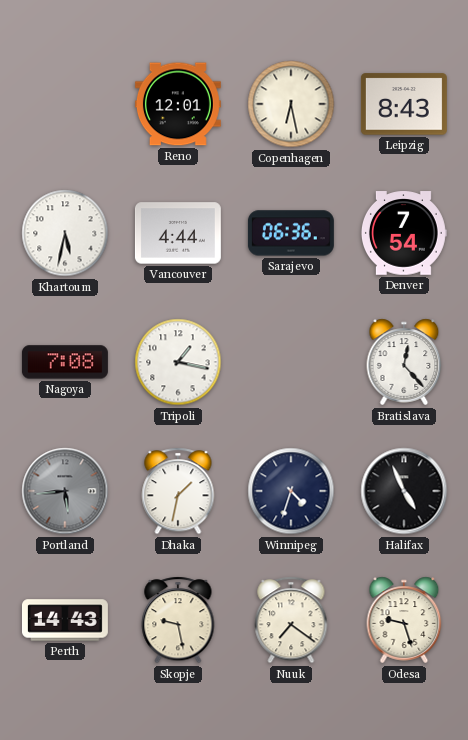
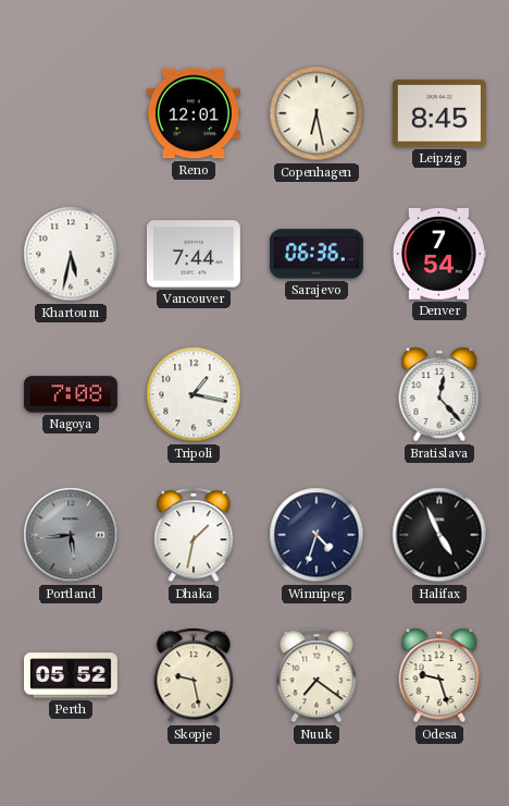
Leipzig: 8:43 -> 8:45
Vancouver: 4:44 -> 7:44
Perth: 14:43 -> 05:52
